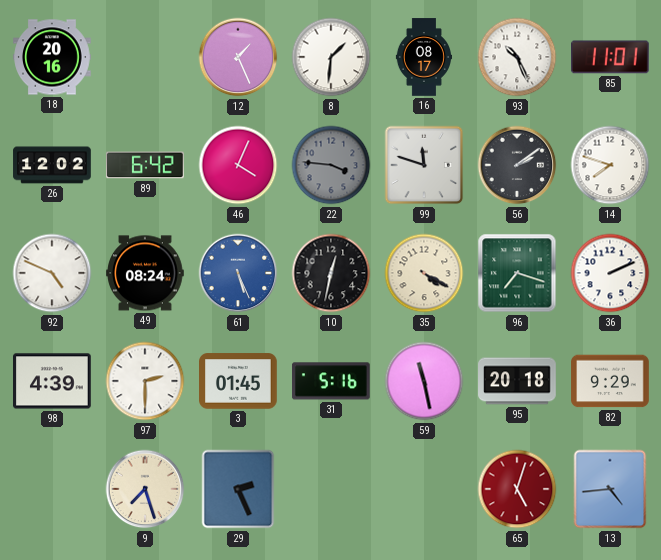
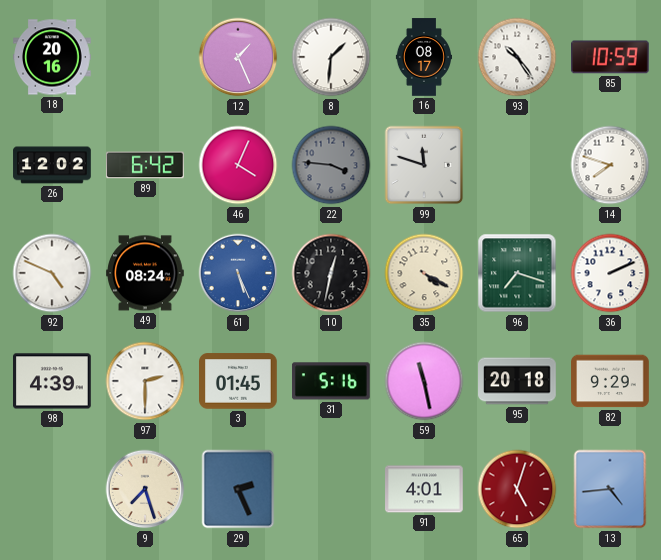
93: 10:26 -> 10:24
85: 11:01 -> 10:59
56: 2:09 -> none
91: none -> 4:01
